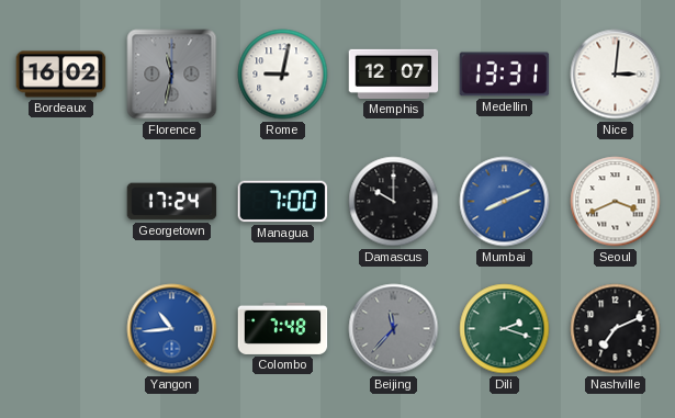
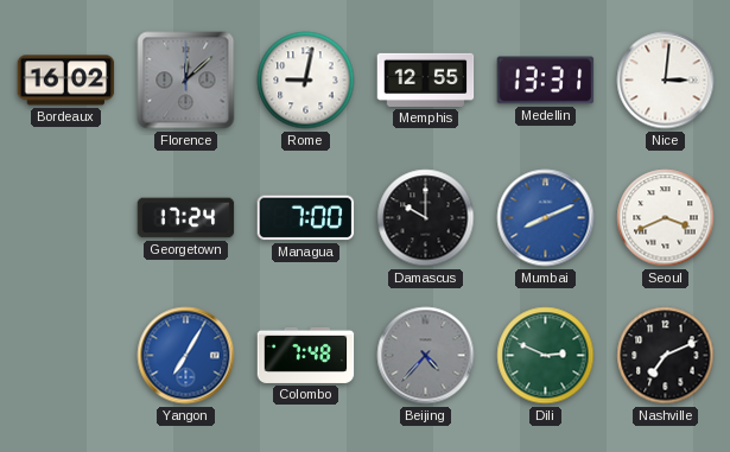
Florence: 11:32 -> 12:08
Memphis: 12:07 -> 12:55
Yangon: 10:44 -> 7:05
Beijing: 11:37 -> 4:37
Dili: 2:18 -> 2:49
